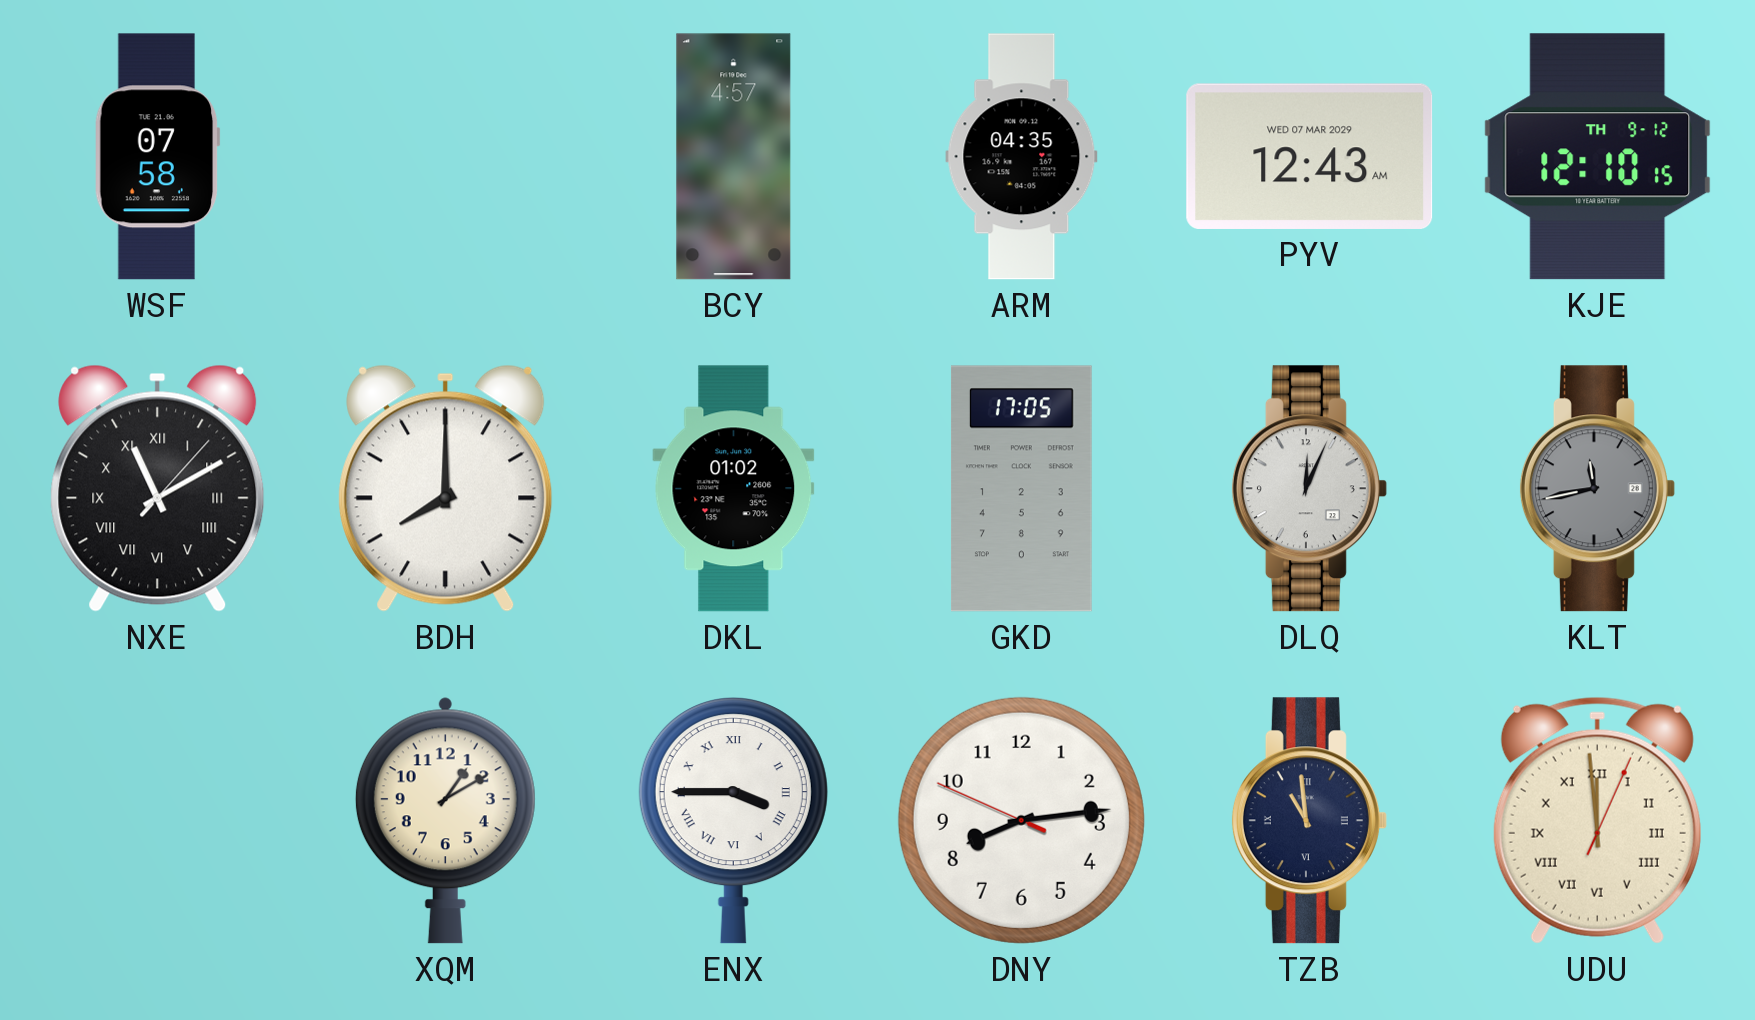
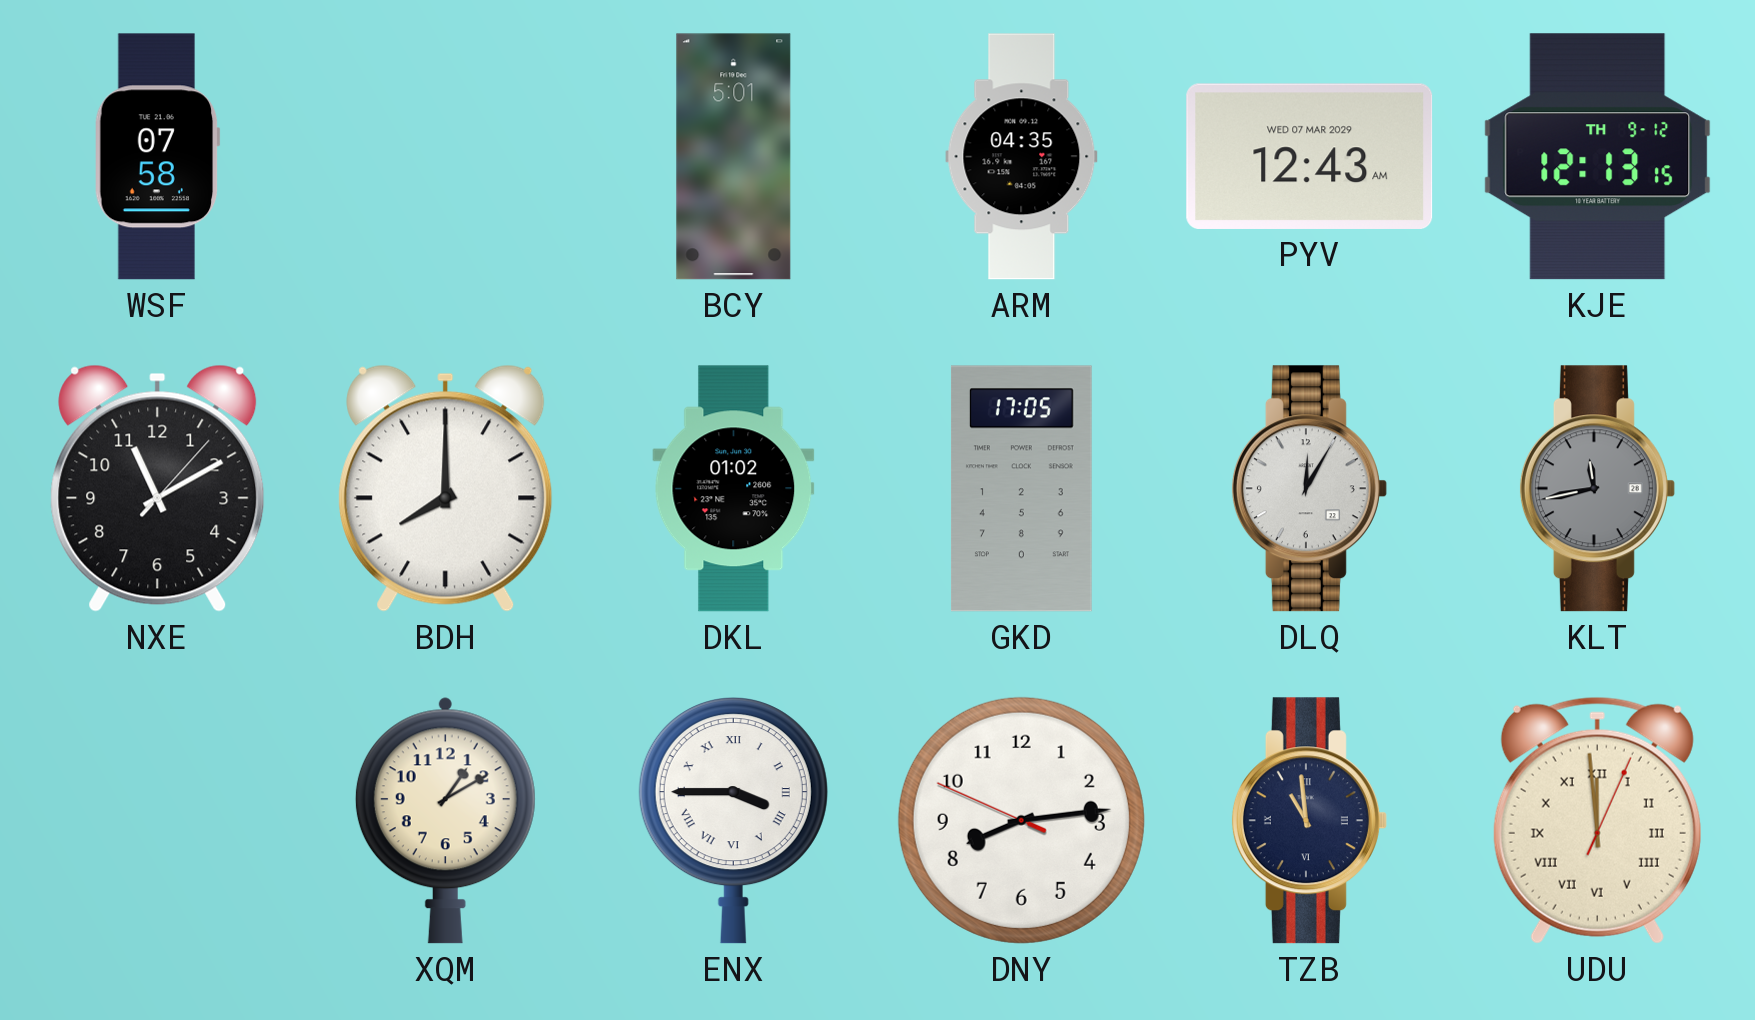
BCY: 4:57 -> 5:01
KJE: 12:10 -> 12:13
NXE numerals: Roman -> Arabic
DLQ: 12:04 -> 12:05
